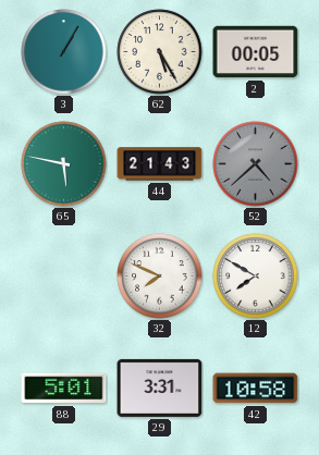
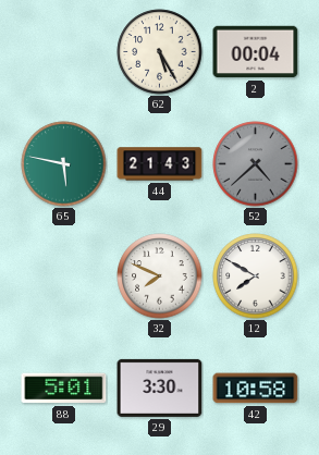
3: 1:05 -> none
2: 00:05 -> 00:04
29: 3:31 -> 3:30
